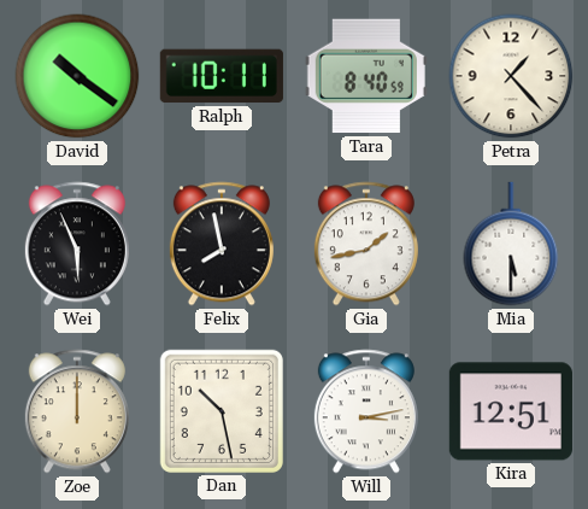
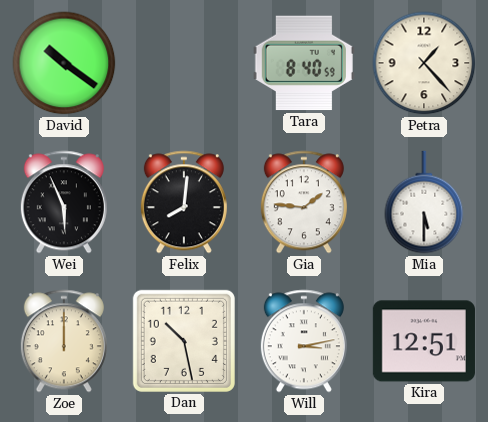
Ralph: 10:11 -> none
Felix: 7:58 -> 8:01
Gia: 1:43 -> 1:46
